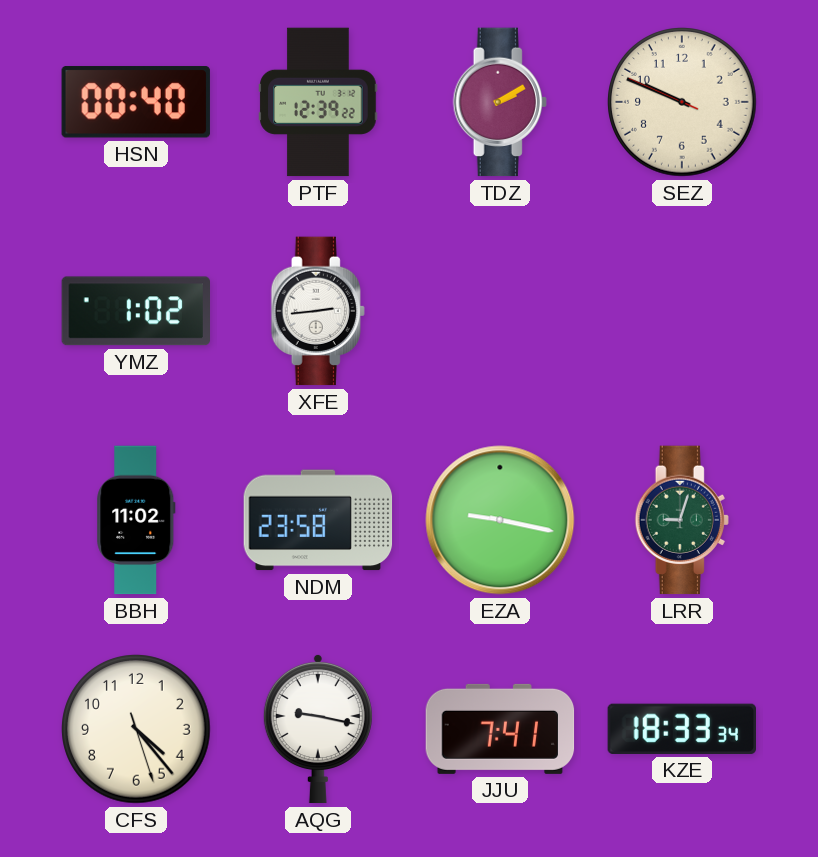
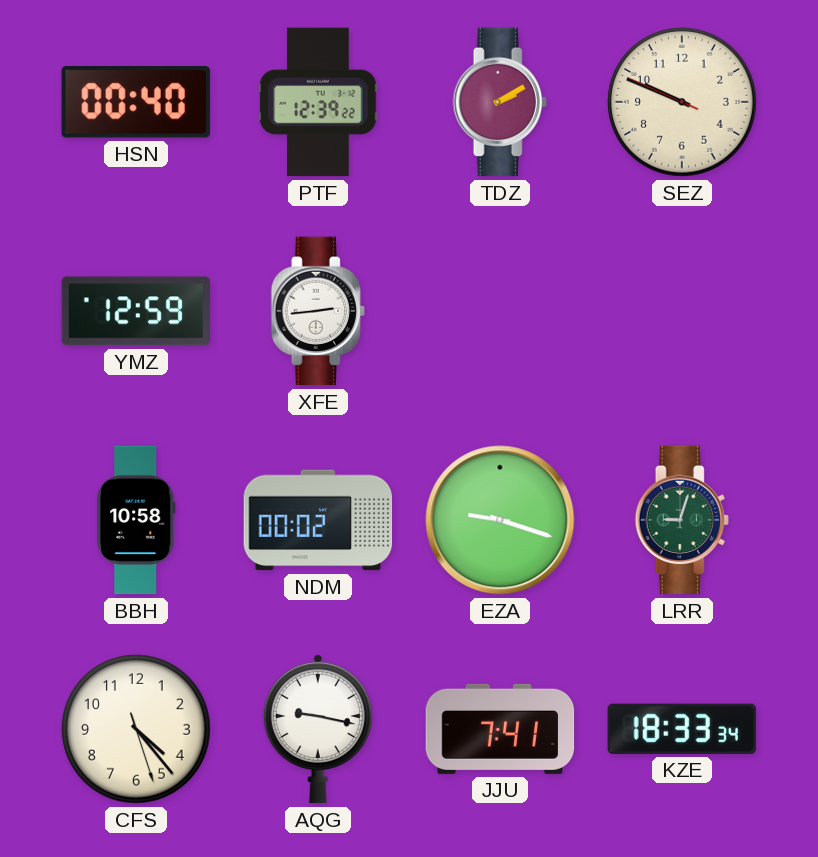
YMZ: 1:02 -> 12:59
BBH: 11:02 -> 10:58
NDM: 23:58 -> 00:02
EZA: 9:17 -> 9:18
